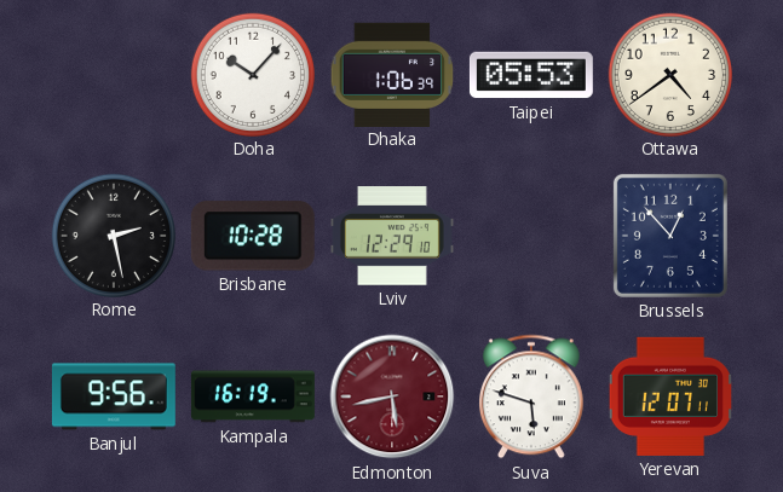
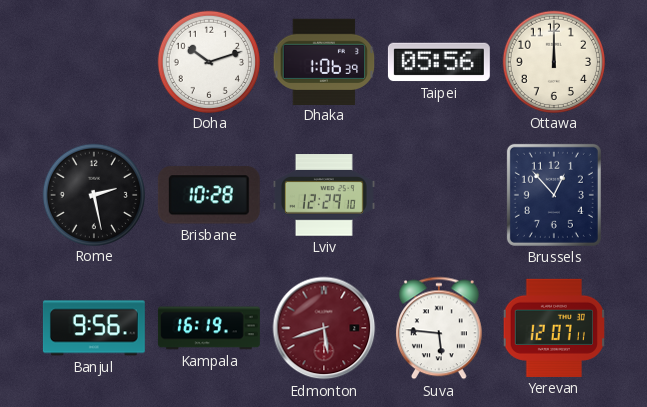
Doha: 10:07 -> 10:12
Taipei: 05:53 -> 05:56
Ottawa: 4:39 -> 12:00
Edmonton: 5:43 -> 5:42
Suva: 5:48 -> 5:46
